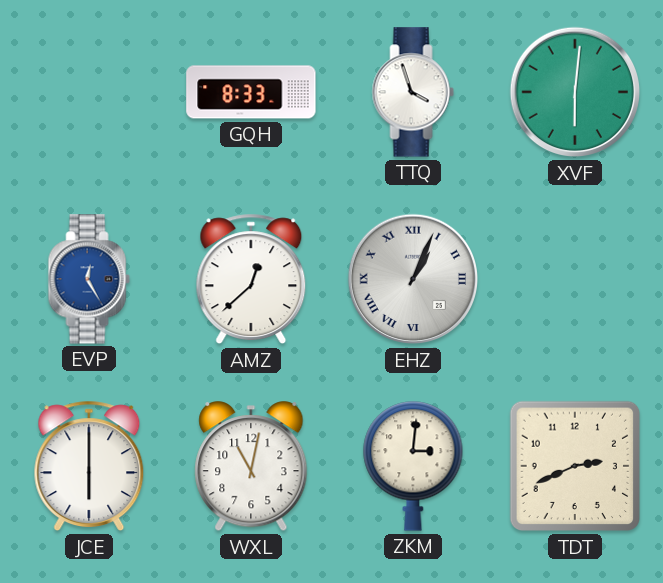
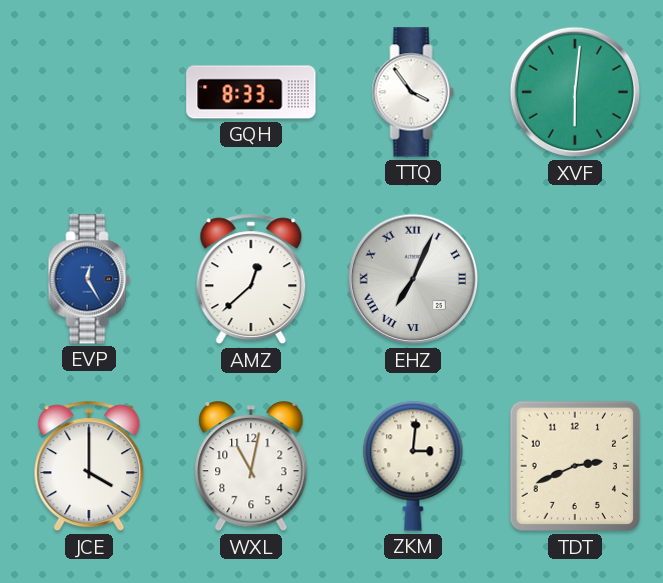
TTQ: 3:57 -> 3:54
EHZ: 1:04 -> 7:04
JCE: 6:00 -> 4:00
